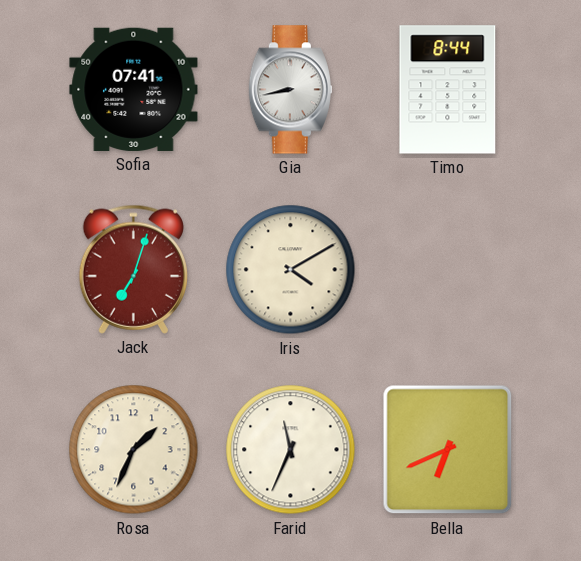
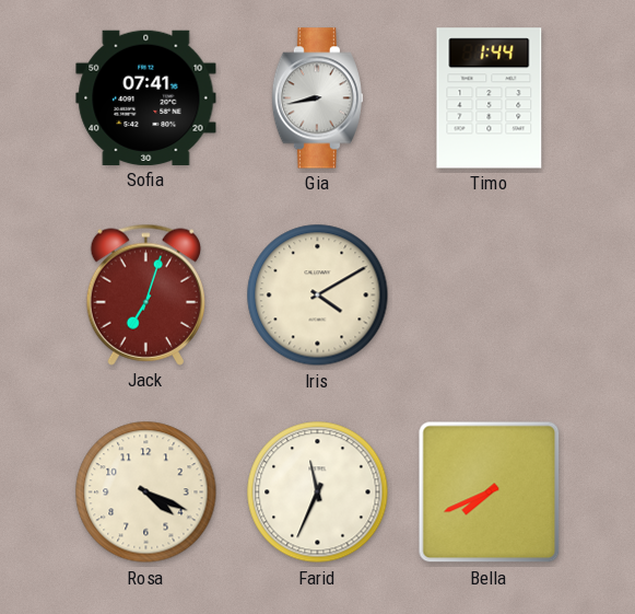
Timo: 8:44 -> 1:44
Rosa: 1:34 -> 4:19
Bella: 6:41 -> 7:41
